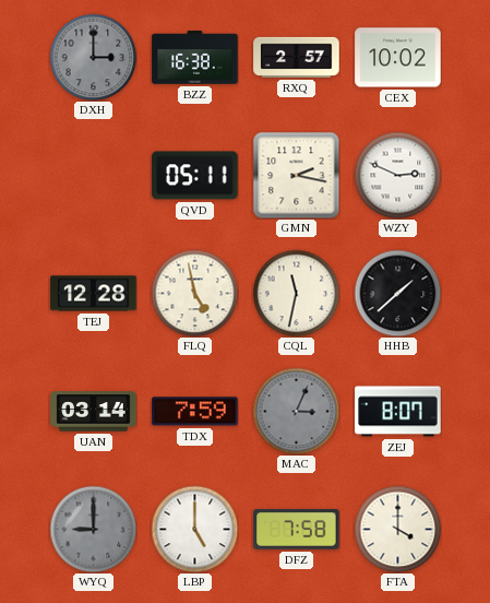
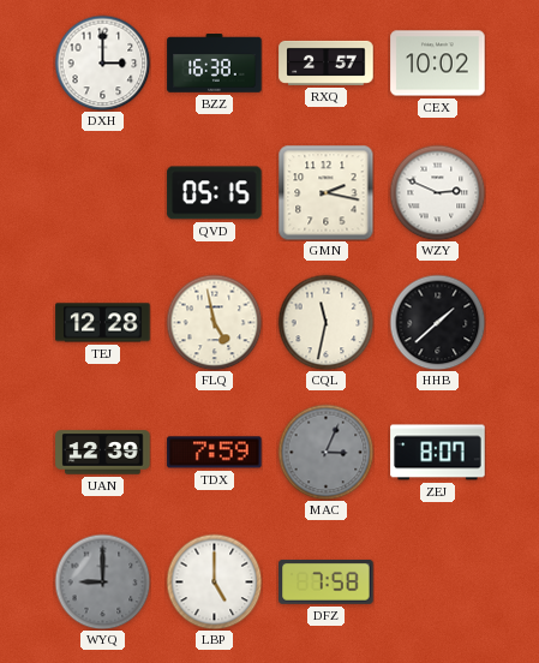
DXH dial: grey -> white
QVD: 05:11 -> 05:15
UAN: 03:14 -> 12:39
FTA: 4:00 -> none
